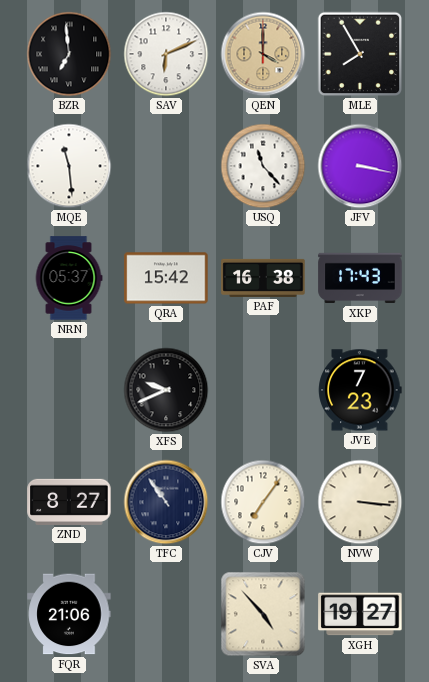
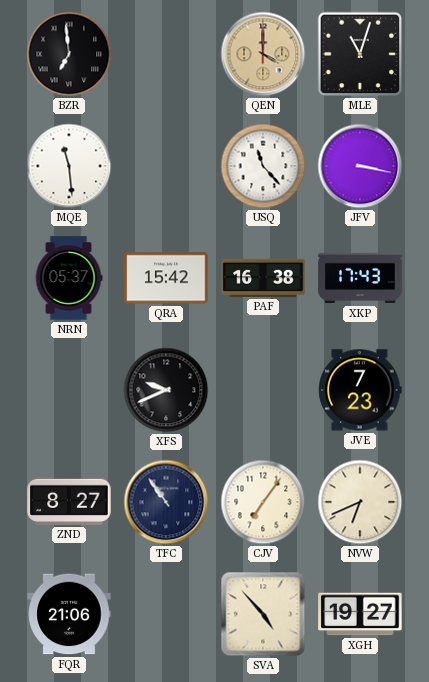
SAV: 6:11 -> none
MLE: 7:55 -> 11:03
NVW: 3:16 -> 6:41
